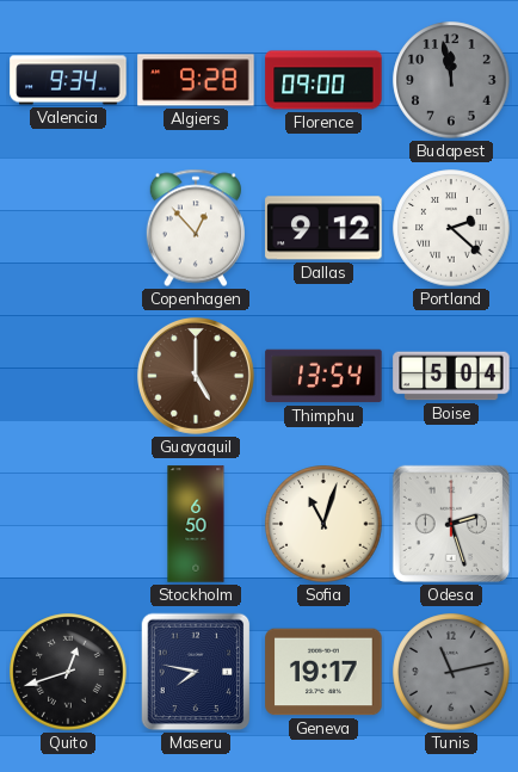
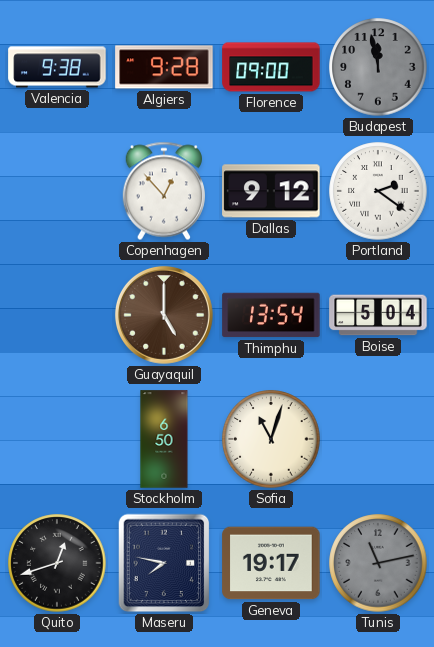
Valencia: 9:34 -> 9:38
Portland: 2:22 -> 2:21
Odesa: 2:27 -> none
